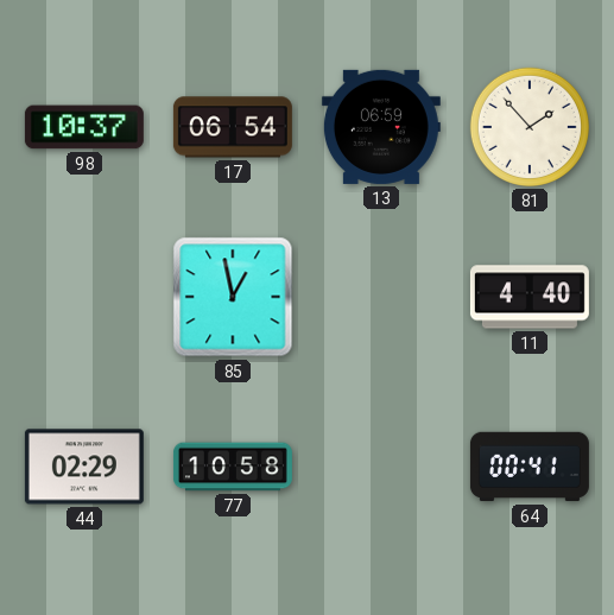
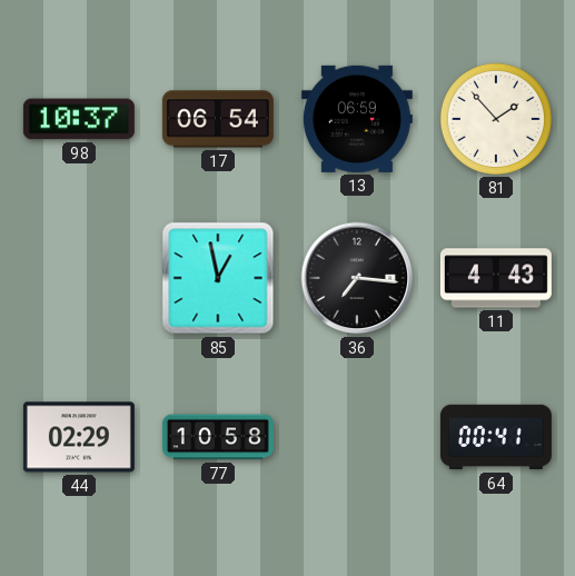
36: none -> 7:16
11: 4:40 -> 4:43
